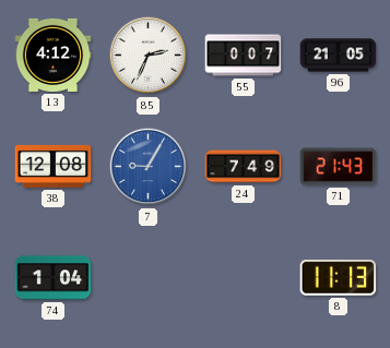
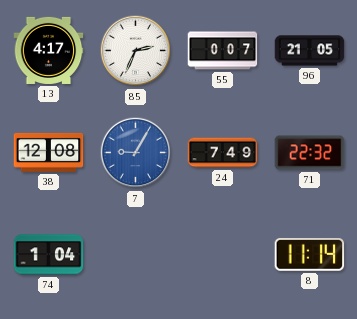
13: 4:12 -> 4:17
71: 21:43 -> 22:32
8: 11:13 -> 11:14
